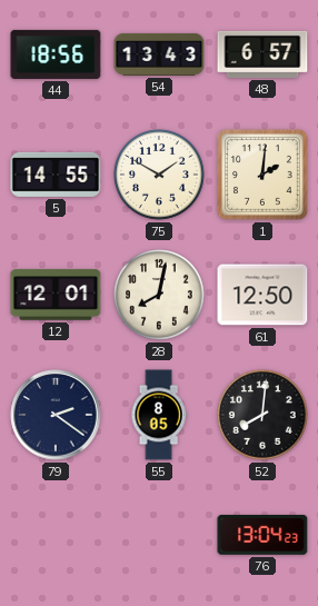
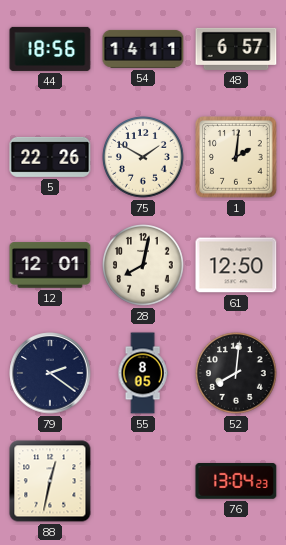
54: 13:43 -> 14:11
5: 14:55 -> 22:26
88: none -> 12:32
